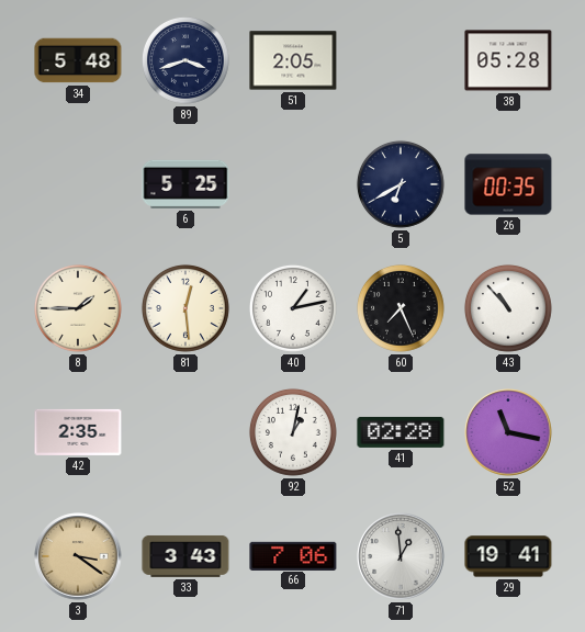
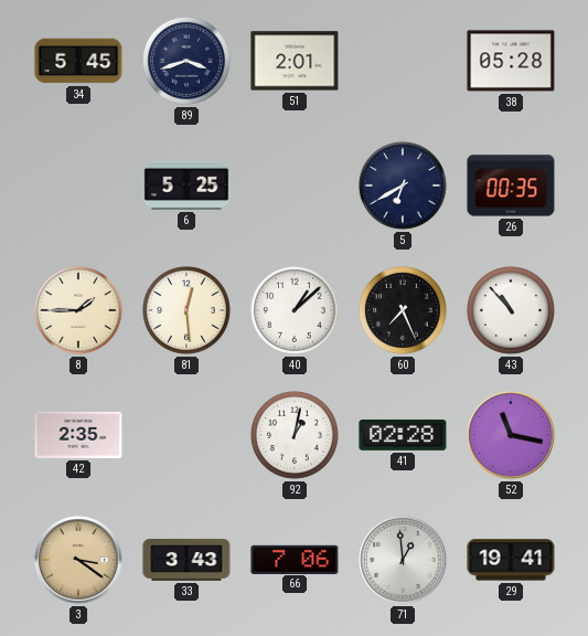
34: 5:48 -> 5:45
51: 2:05 -> 2:01
40: 1:13 -> 1:08
